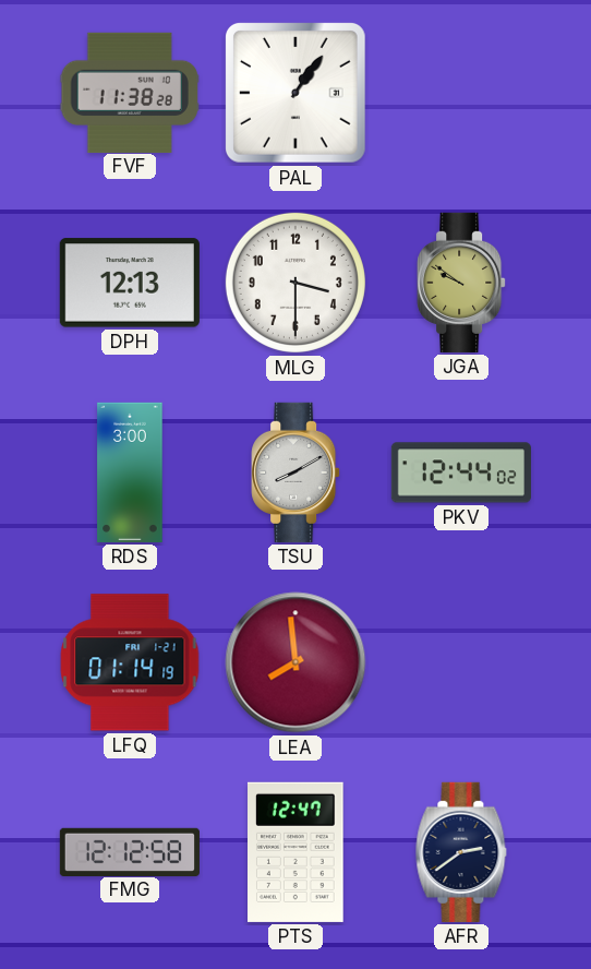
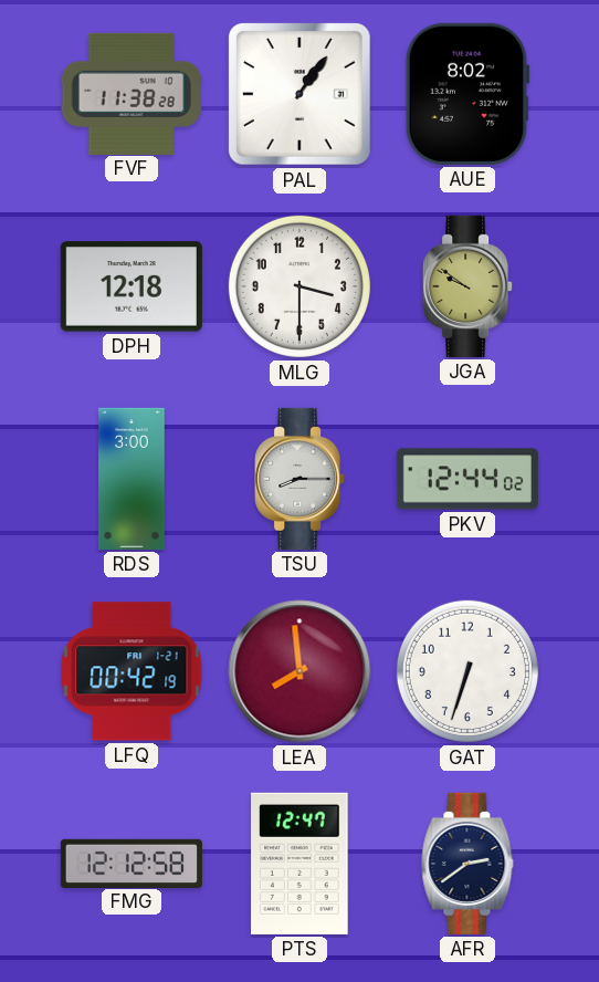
AUE: none -> 8:02
DPH: 12:13 -> 12:18
TSU: 8:10 -> 8:15
LFQ: 01:14 -> 00:42
GAT: none -> 6:33
